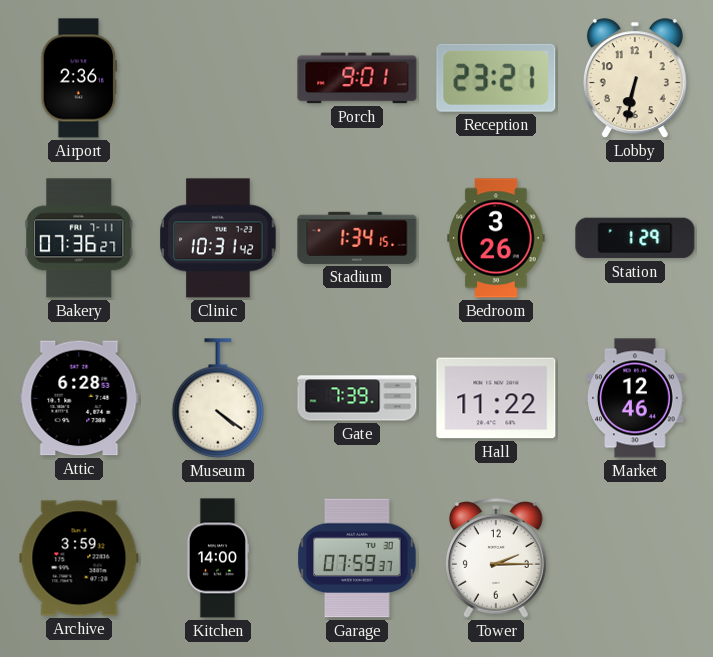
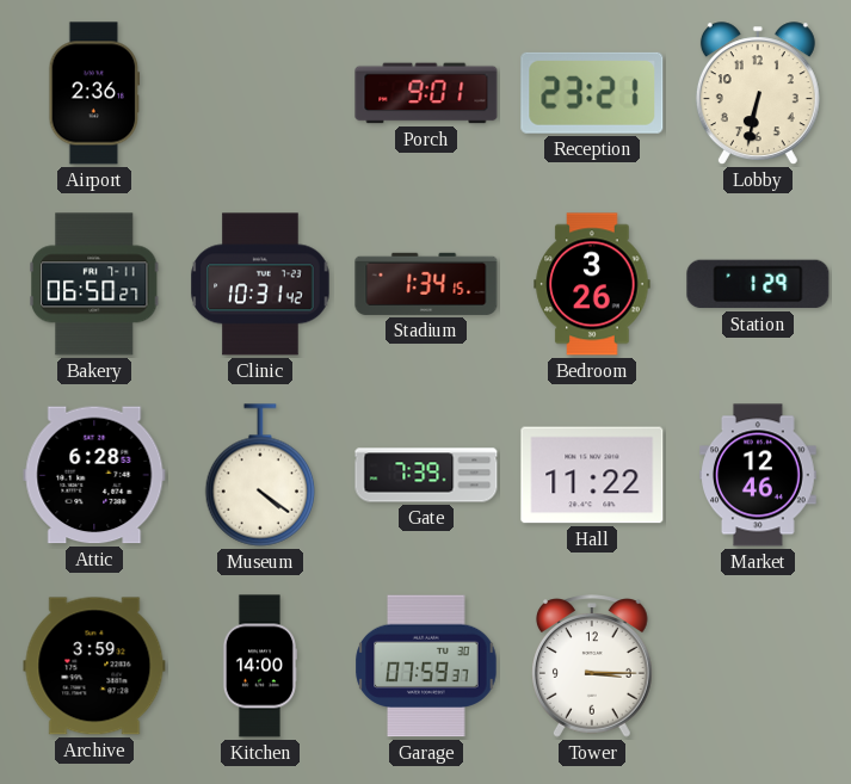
Bakery: 07:36 -> 06:50
Tower: 2:15 -> 3:15
